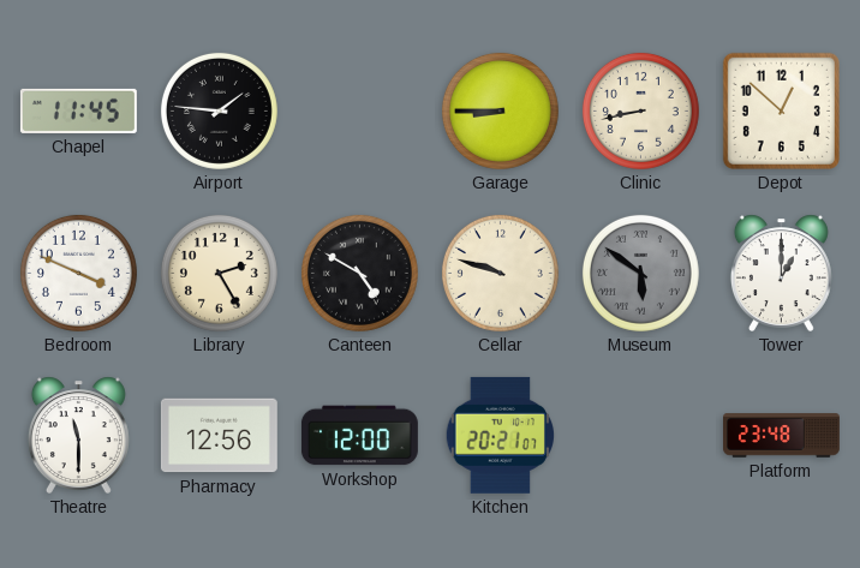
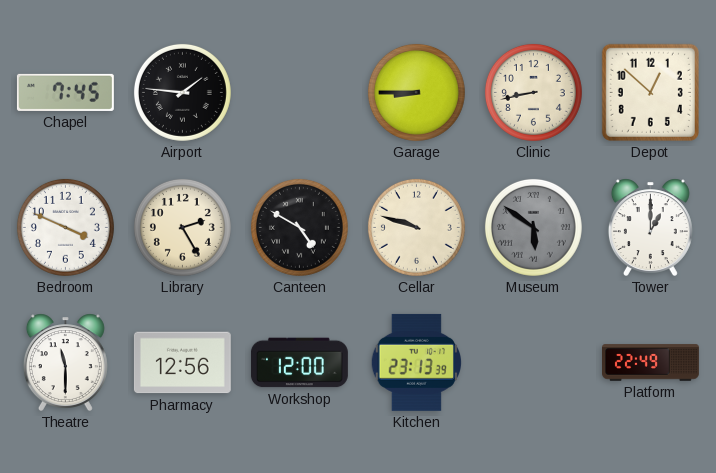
Chapel: 11:45 -> 7:45
Kitchen: 20:21 -> 23:13
Platform: 23:48 -> 22:49
